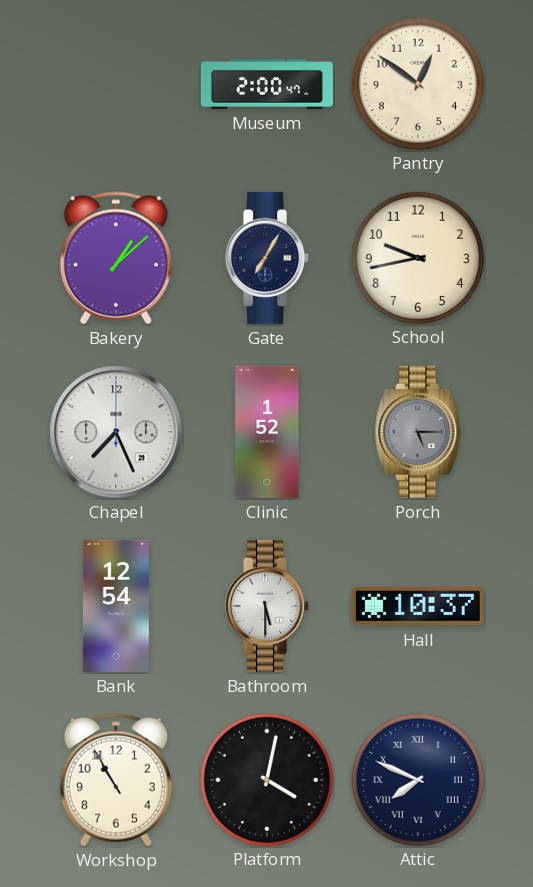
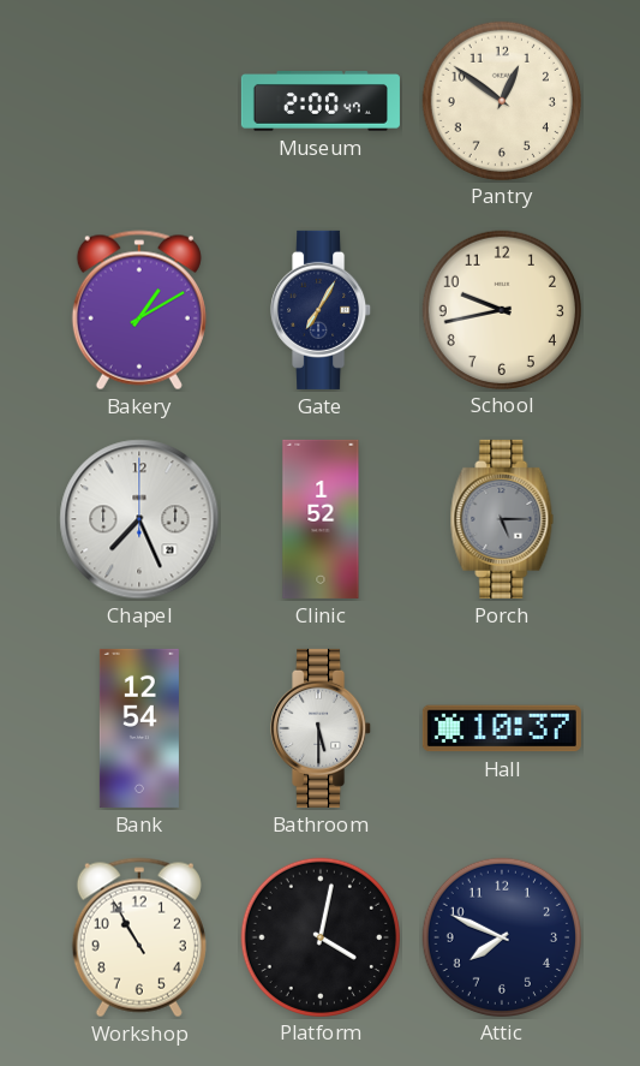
Bakery: 1:08 -> 1:10
Attic numerals: Roman -> Arabic
